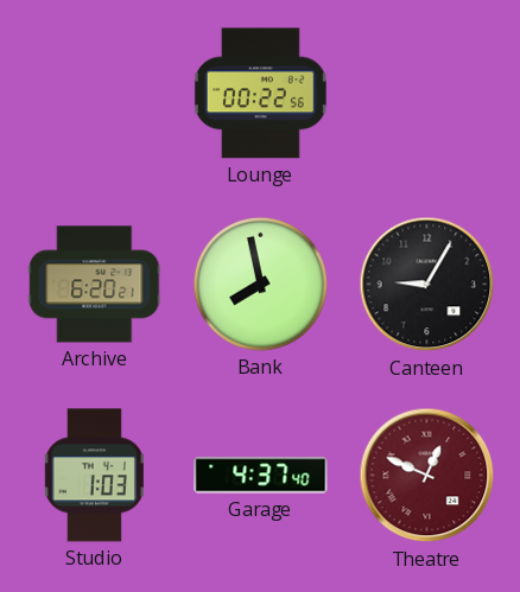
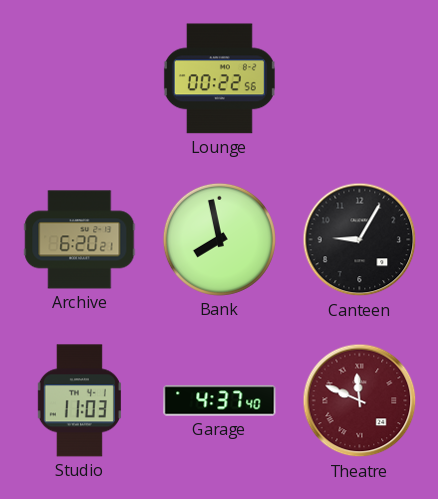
Studio: 1:03 -> 11:03
Theatre: 12:49 -> 11:49
